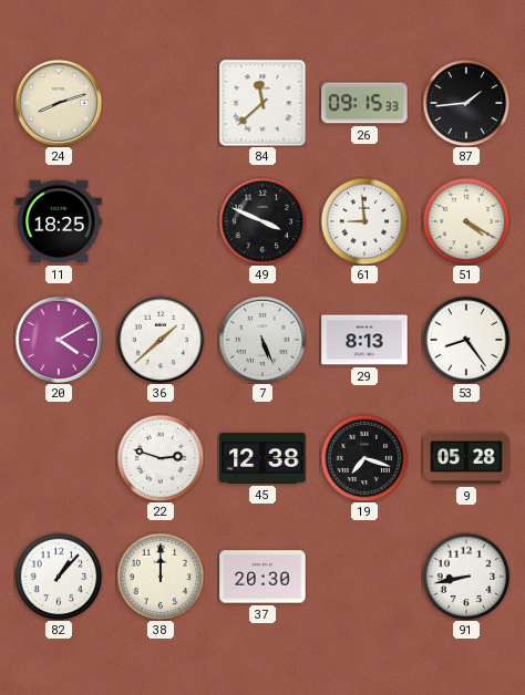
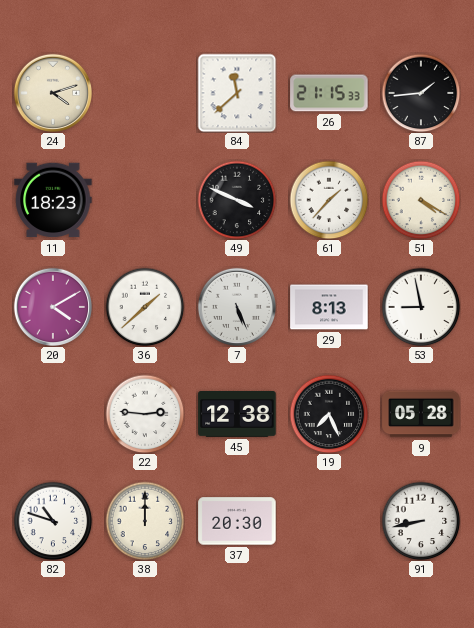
24: 8:12 -> 4:12
26: 09:15 -> 21:15
11: 18:25 -> 18:23
61: 8:59 -> 1:37
53: 8:24 -> 8:58
22: 2:48 -> 2:46
19: 7:18 -> 7:26
82: 1:07 -> 10:48
